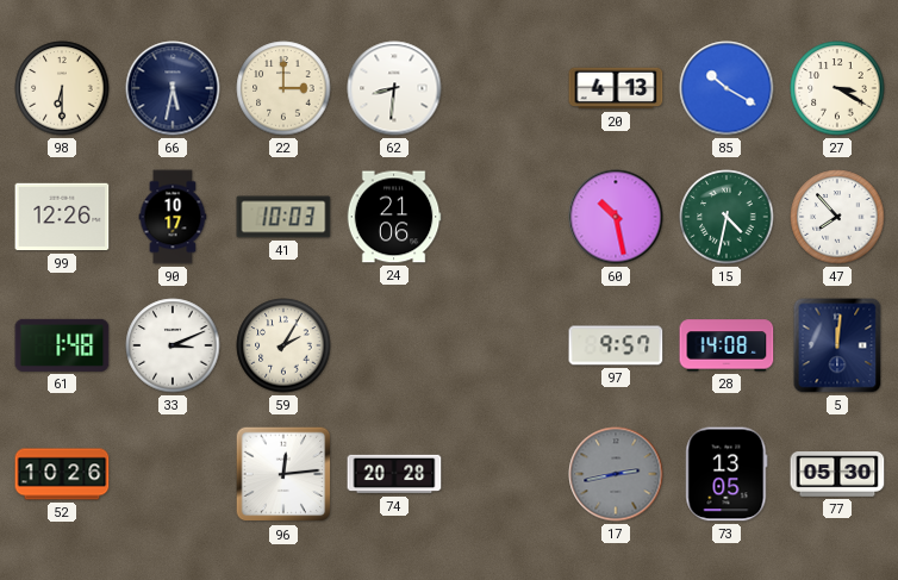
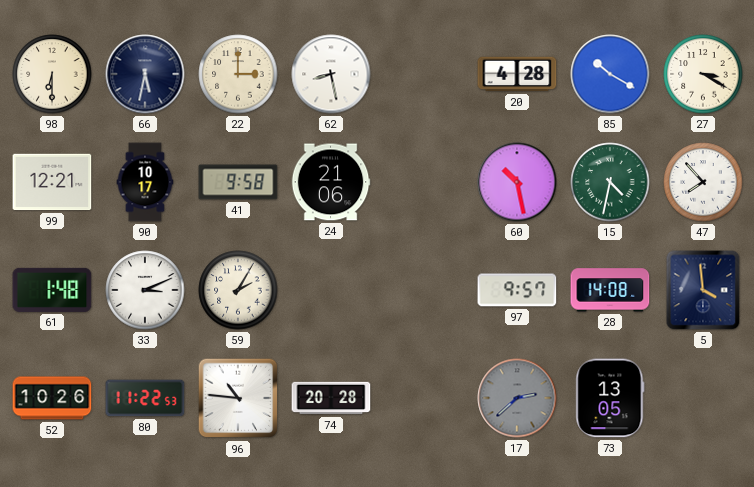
62: 8:31 -> 8:28
20: 4:13 -> 4:28
99: 12:26 -> 12:21
41: 10:03 -> 9:58
5: 12:01 -> 3:59
80: none -> 11:22
96: 12:14 -> 10:46
17: 2:43 -> 2:38
77: 05:30 -> none
